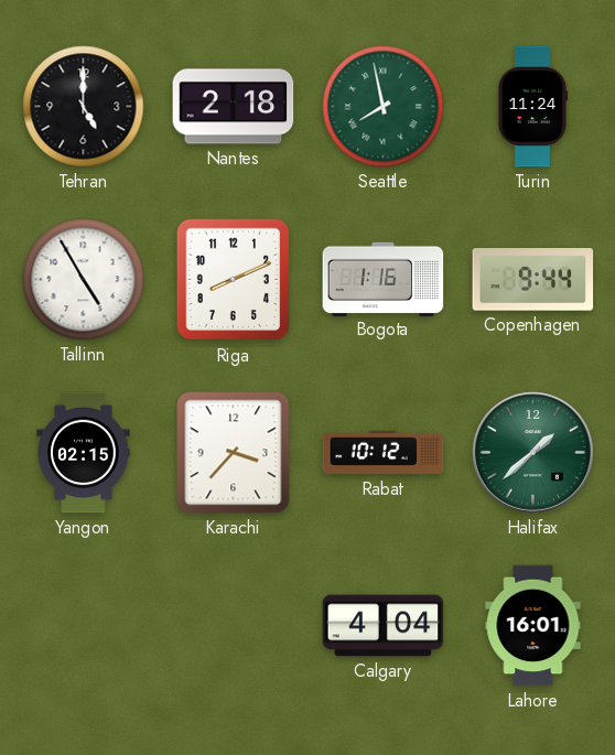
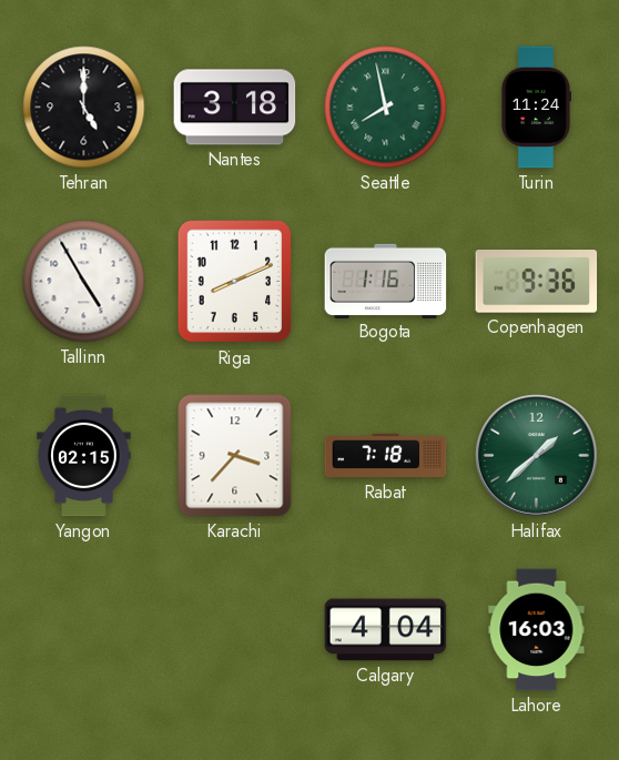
Nantes: 2:18 -> 3:18
Copenhagen: 9:44 -> 9:36
Rabat: 10:12 -> 7:18
Lahore: 16:01 -> 16:03
